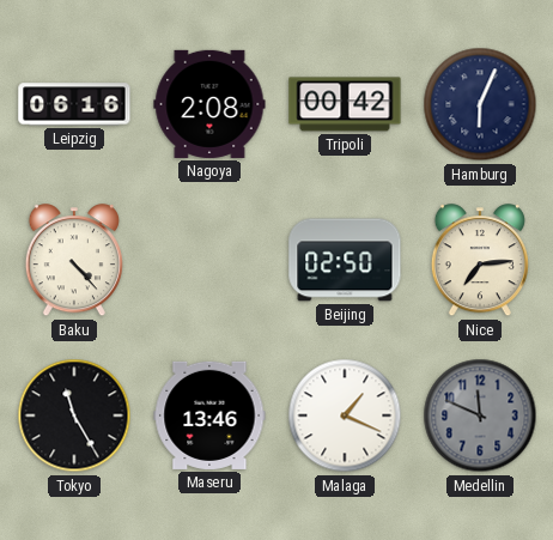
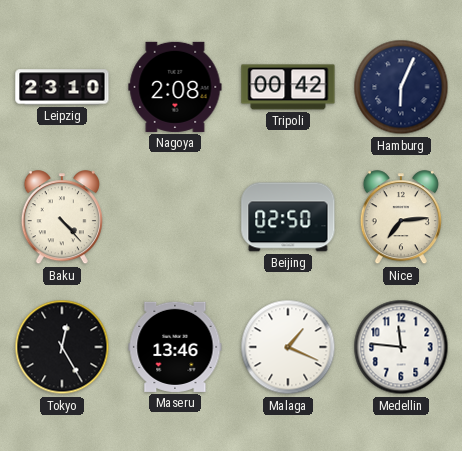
Leipzig: 06:16 -> 23:10
Tokyo: 11:25 -> 12:25
Medellin: 11:49 -> 11:46
Medellin dial: grey -> white
